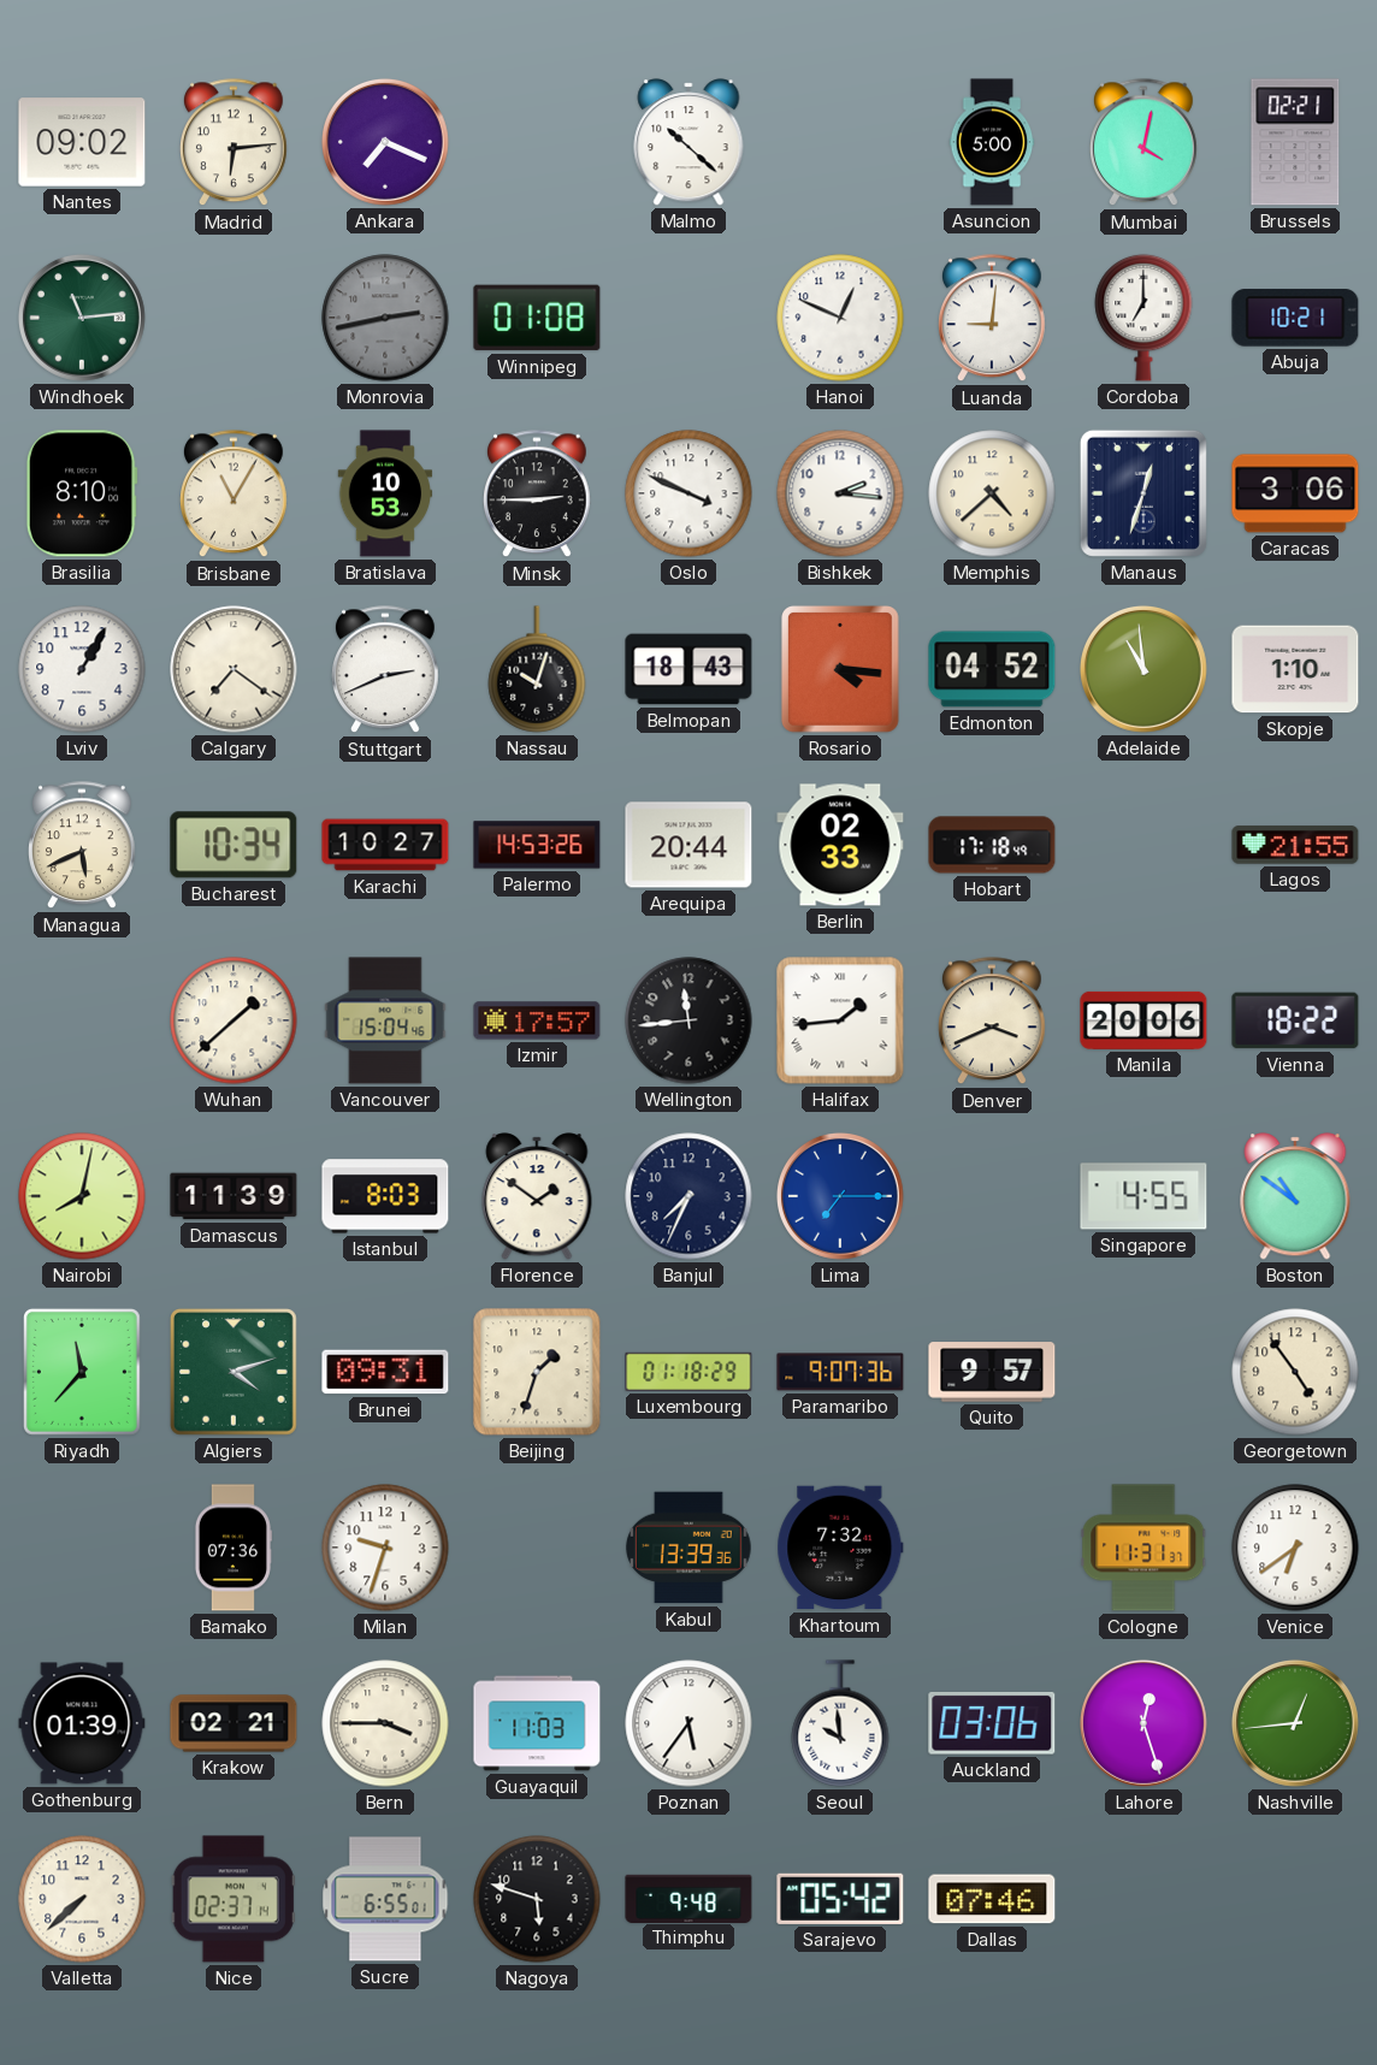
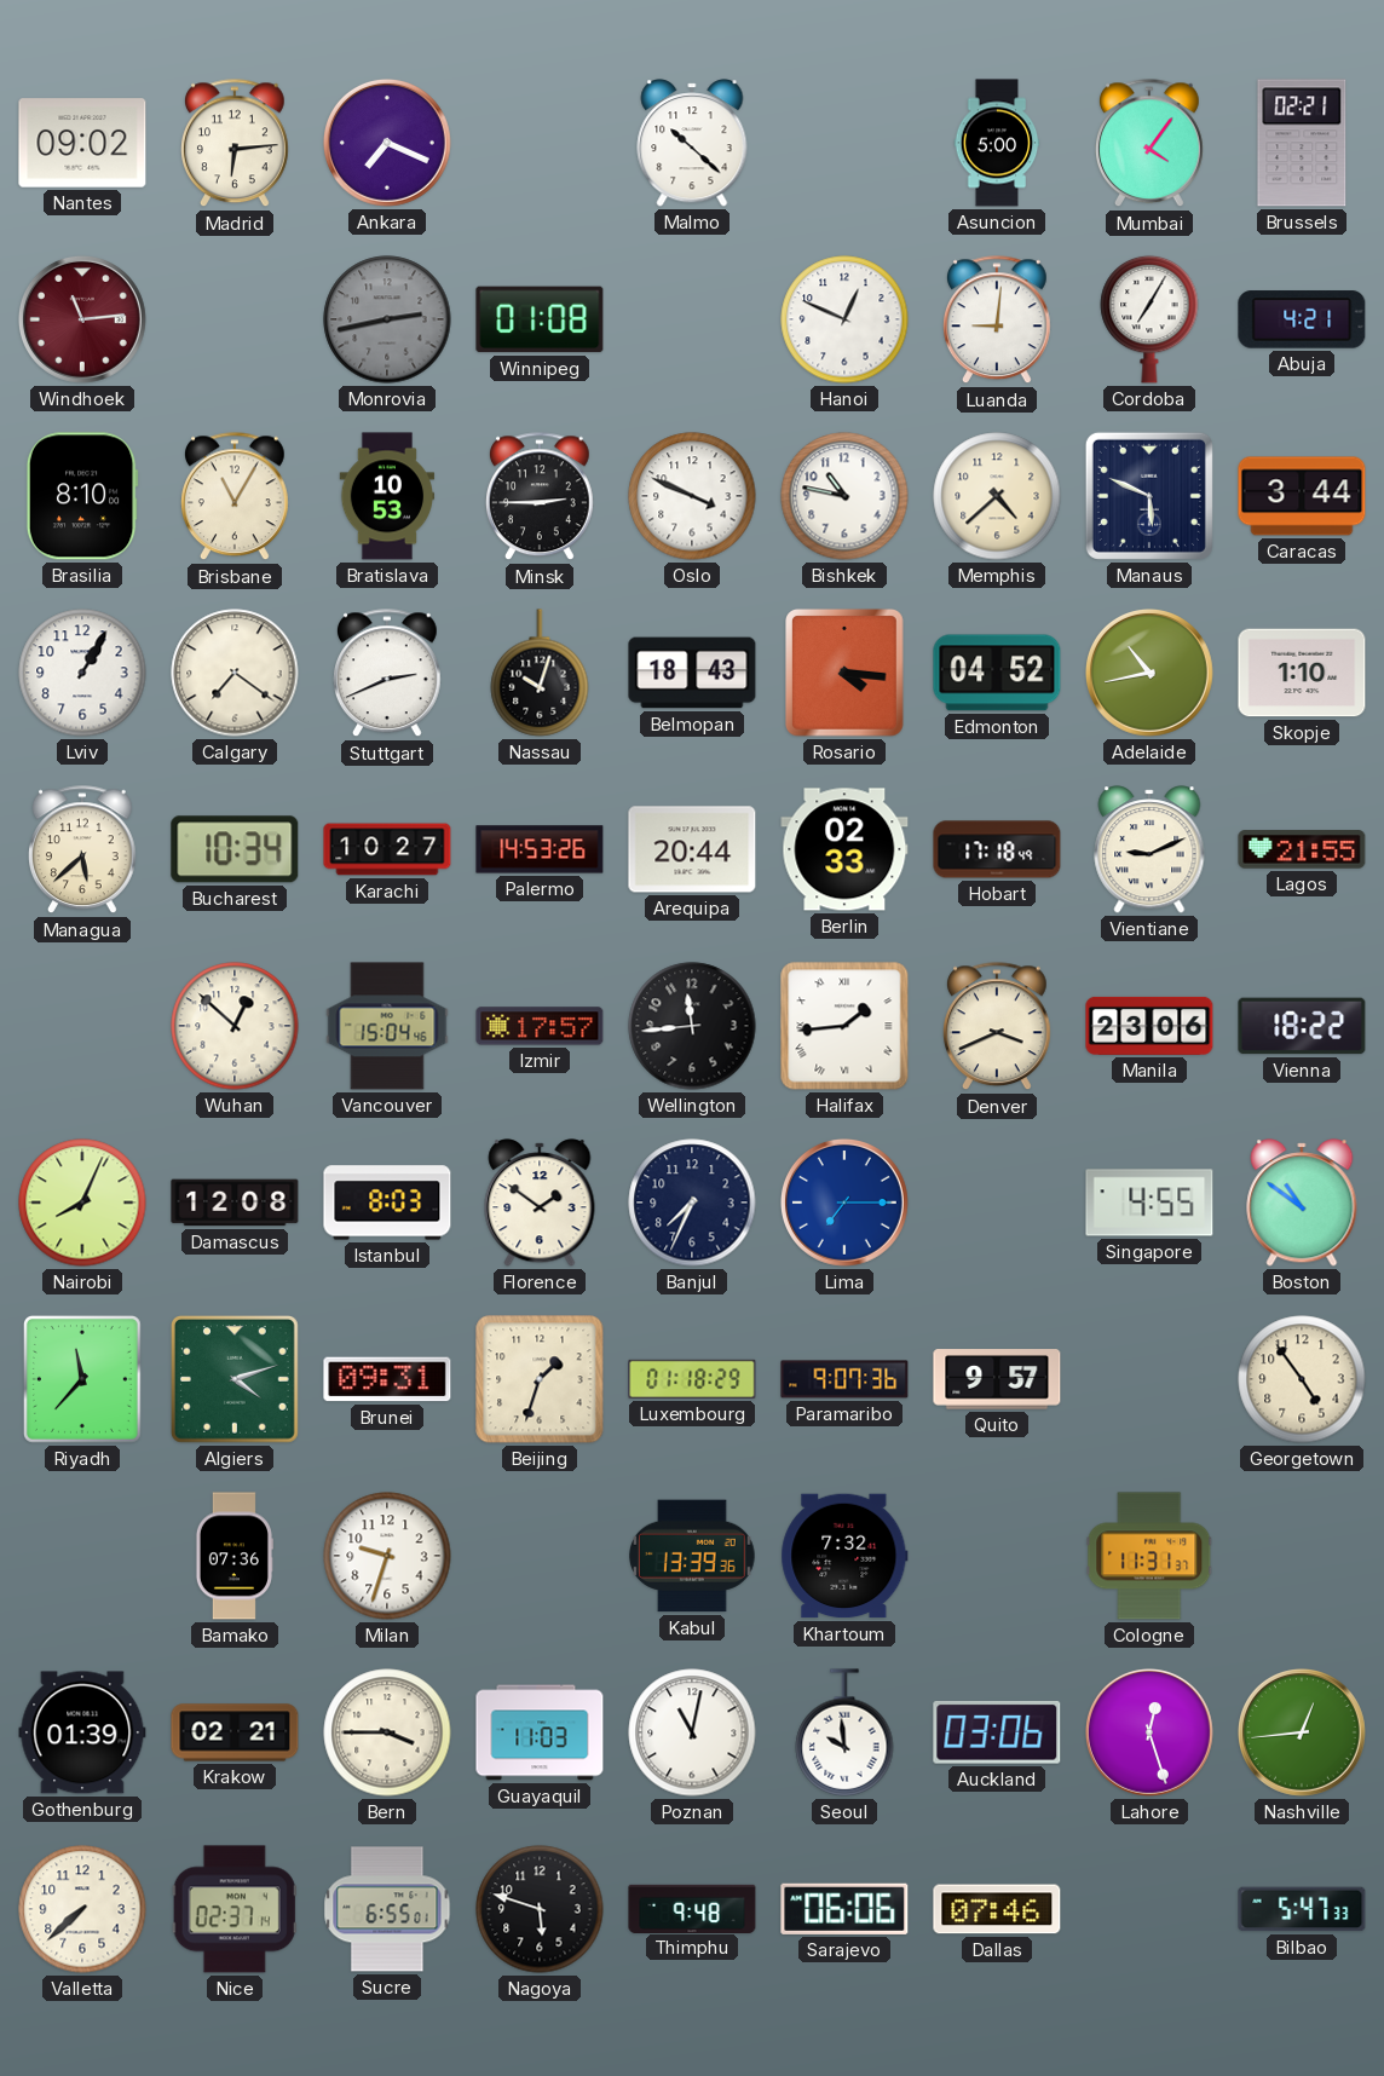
Mumbai: 4:02 -> 4:06
Windhoek dial: green -> burgundy
Cordoba: 7:00 -> 7:05
Abuja: 10:21 -> 4:21
Bishkek: 2:16 -> 10:47
Manaus: 12:33 -> 5:49
Caracas: 3:06 -> 3:44
Adelaide: 10:59 -> 10:43
Managua: 5:41 -> 5:38
Vientiane: none -> 9:11
Wuhan: 1:38 -> 12:52
Manila: 20:06 -> 23:06
Nairobi: 8:02 -> 8:04
Damascus: 11:39 -> 12:08
Venice: 6:39 -> none
Poznan: 5:36 -> 11:02
Sarajevo: 05:42 -> 06:06
Bilbao: none -> 5:47
